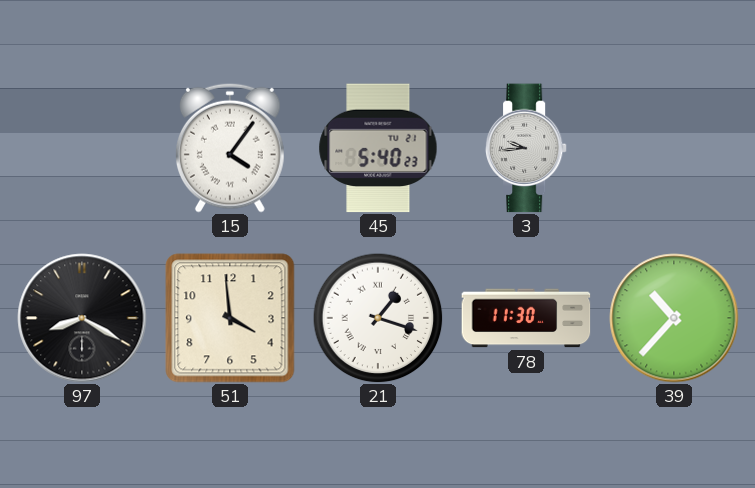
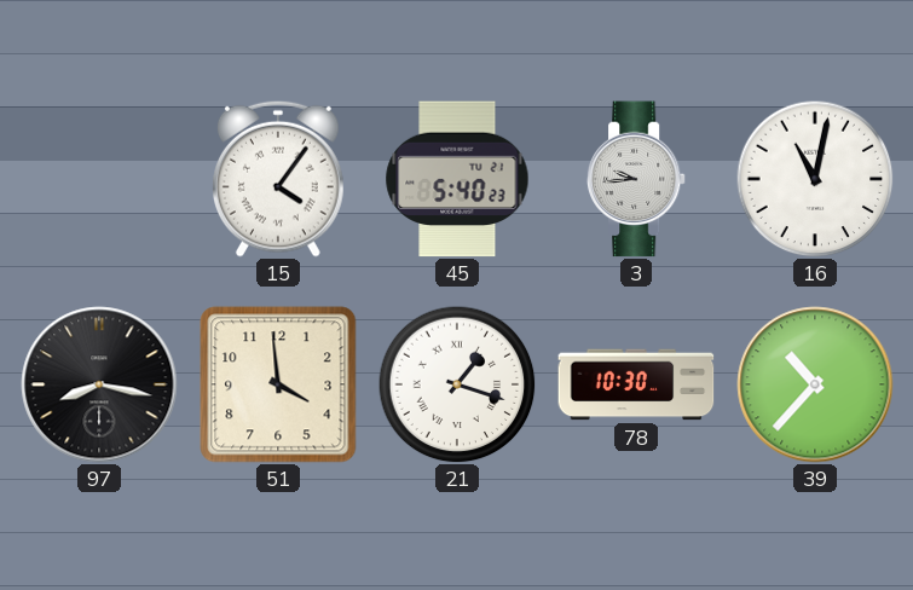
16: none -> 11:02
97: 8:20 -> 8:17
78: 11:30 -> 10:30
